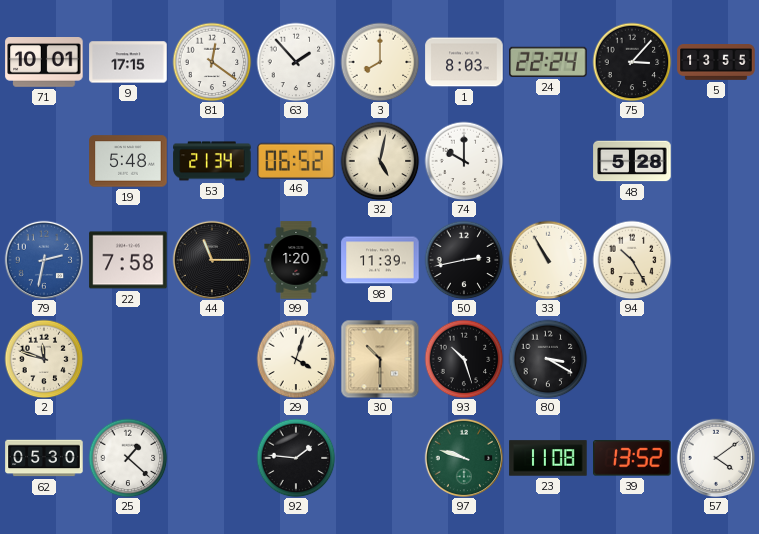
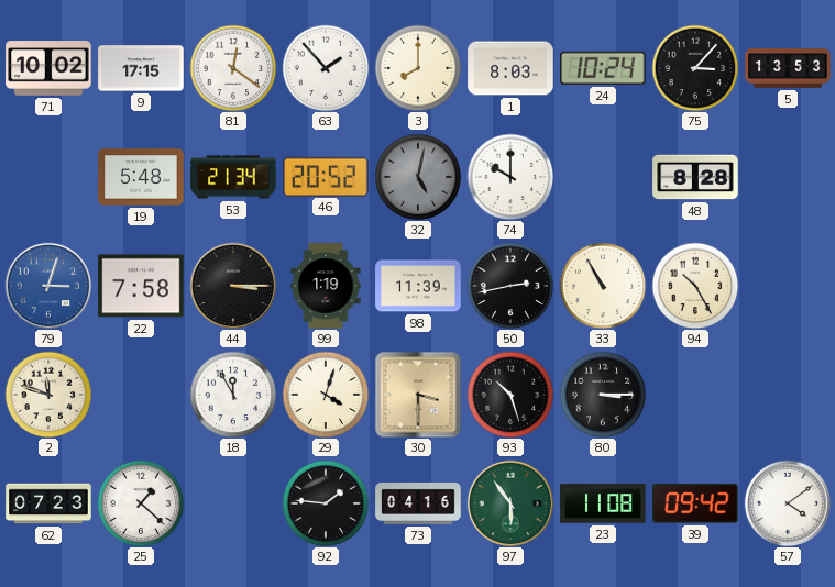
71: 10:01 -> 10:02
24: 22:24 -> 10:24
5: 13:55 -> 13:53
46: 06:52 -> 20:52
32 dial: cream -> grey
48: 5:28 -> 8:28
79: 2:32 -> 3:03
44: 11:15 -> 3:15
99: 1:20 -> 1:19
18: none -> 11:55
30: 10:30 -> 3:30
80: 3:20 -> 3:15
62: 05:30 -> 07:23
73: none -> 04:16
97: 9:48 -> 5:54
39: 13:52 -> 09:42
